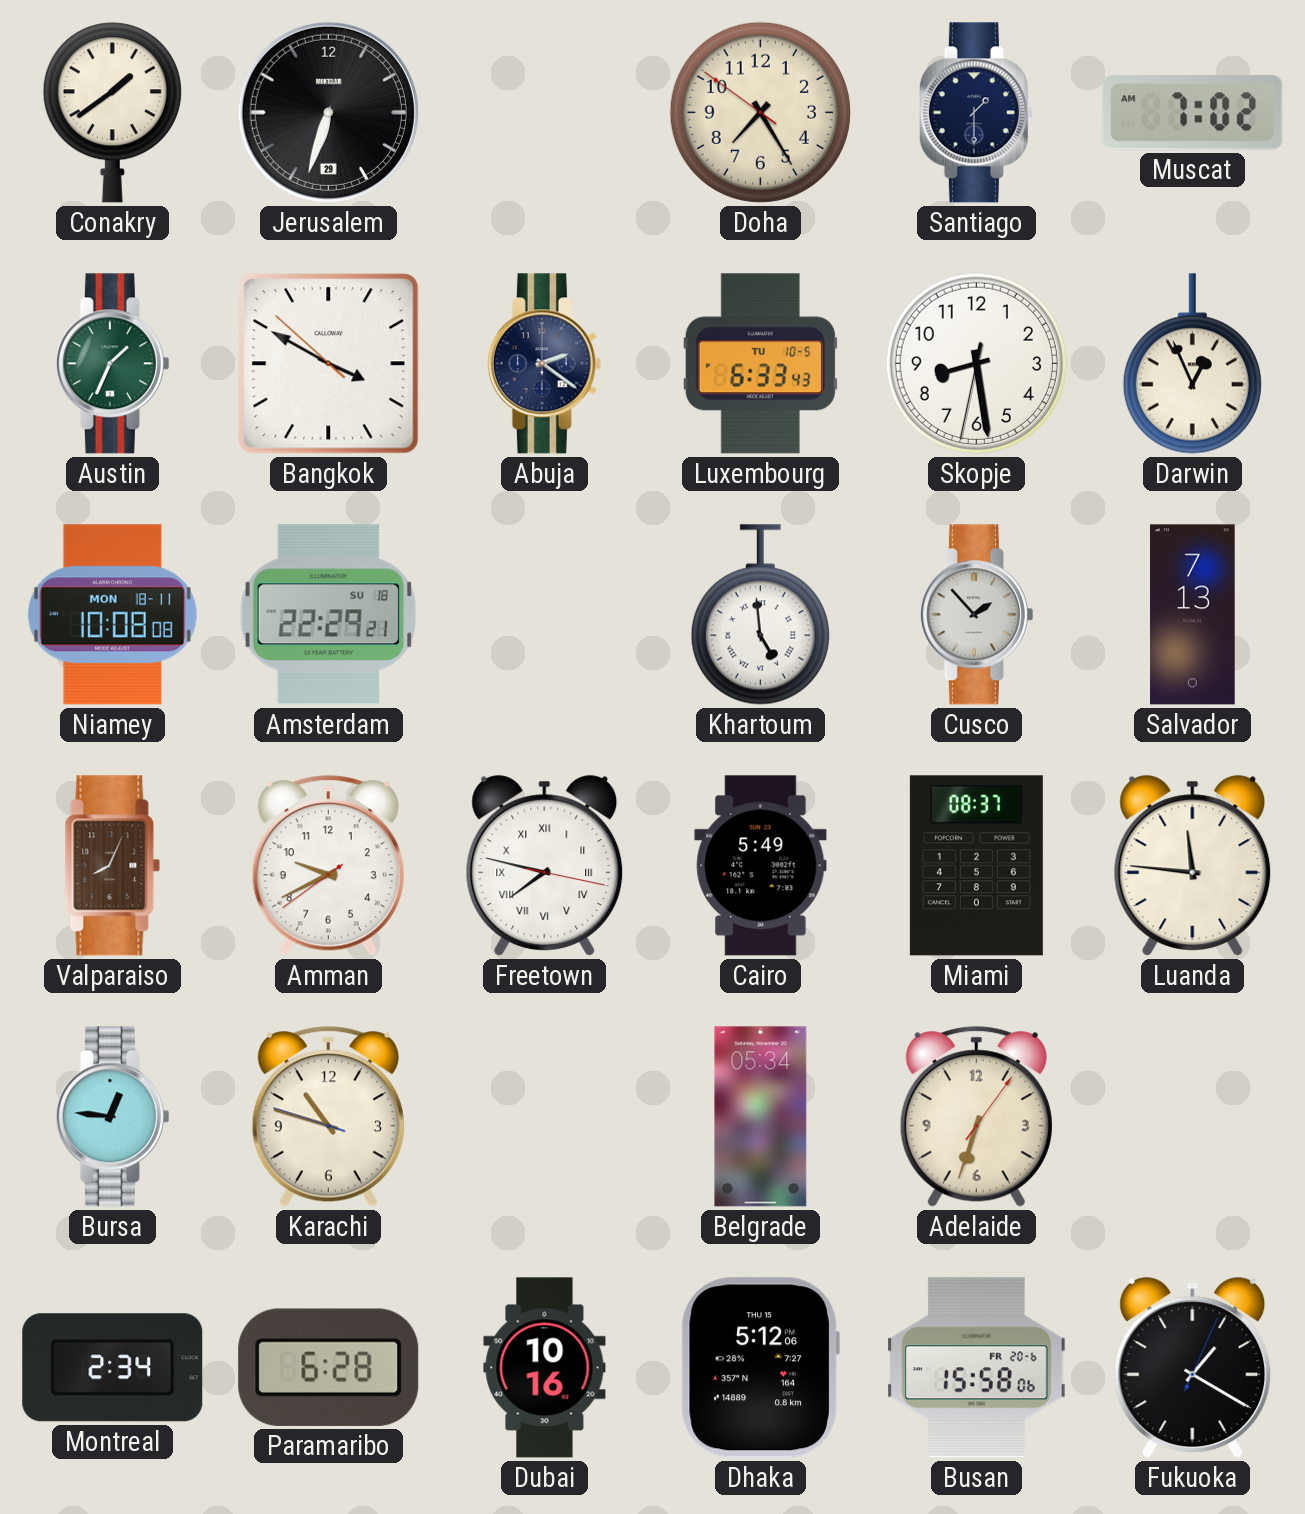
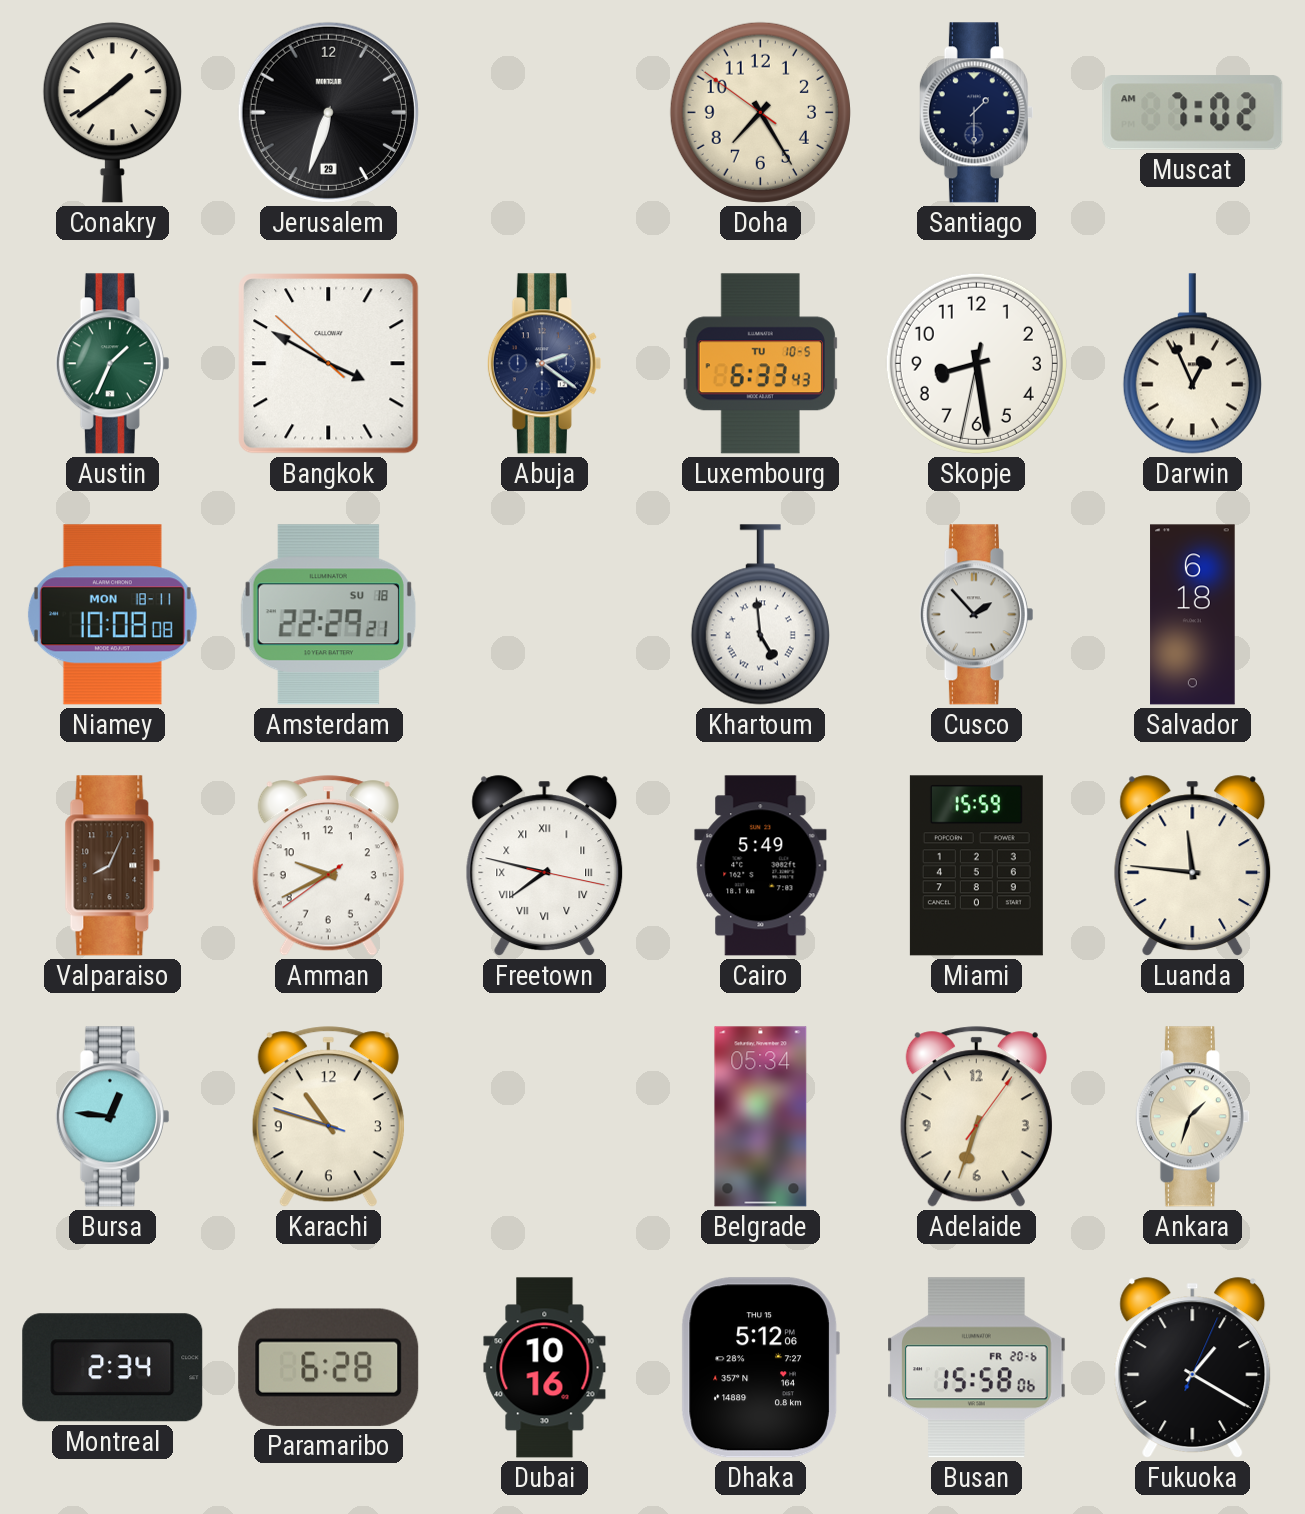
Salvador: 7:13 -> 6:18
Miami: 08:37 -> 15:59
Ankara: none -> 1:33
